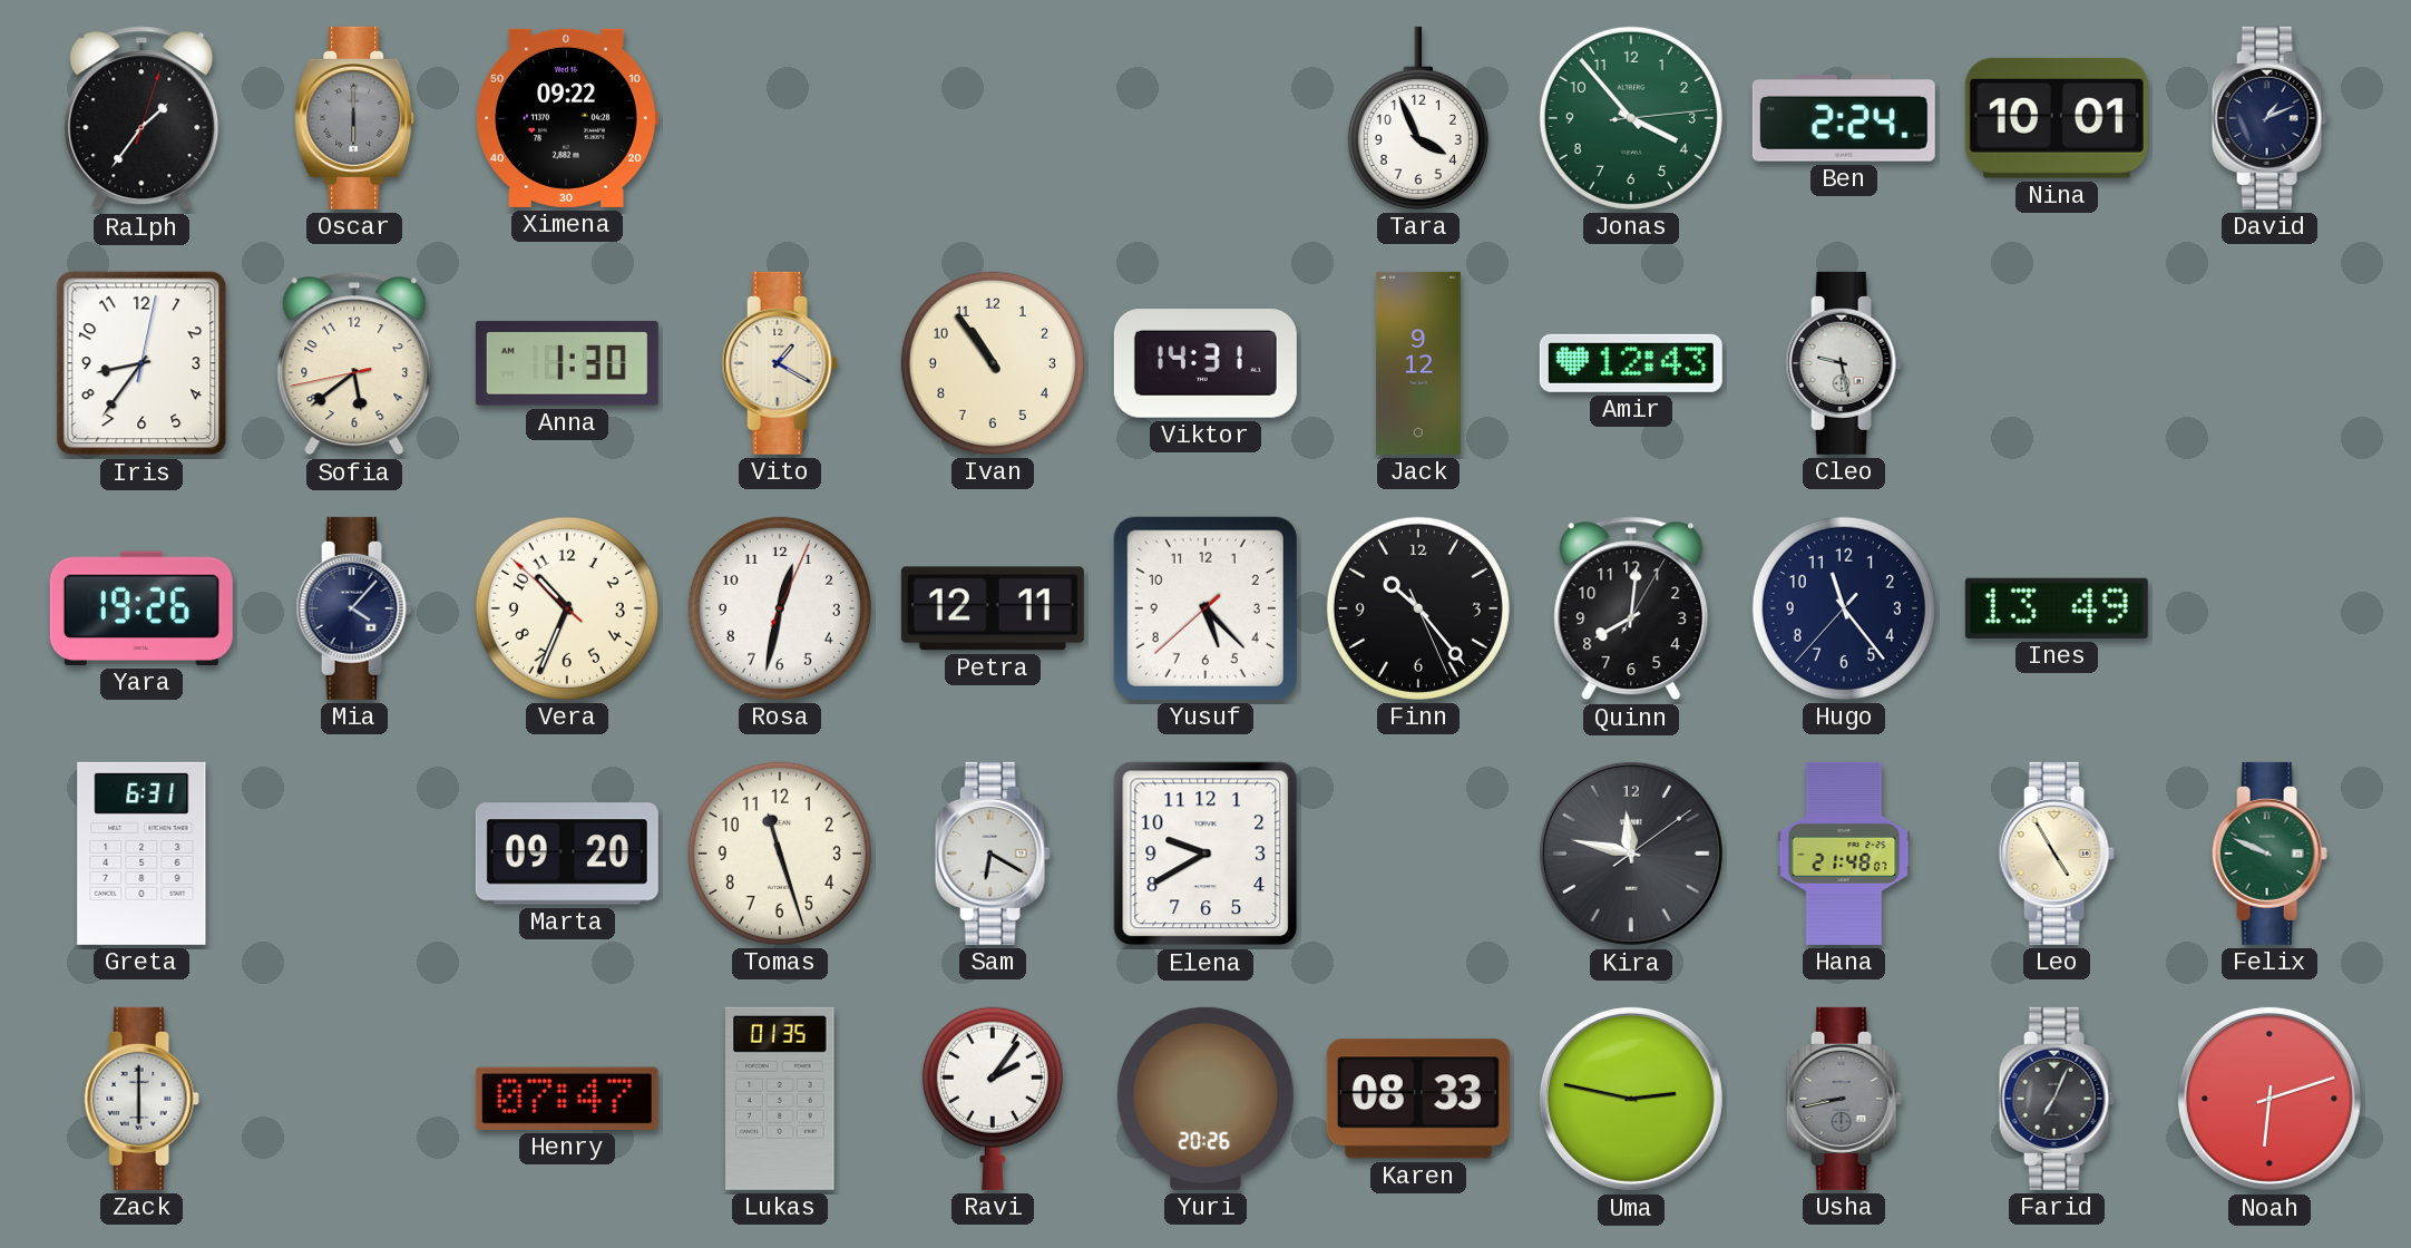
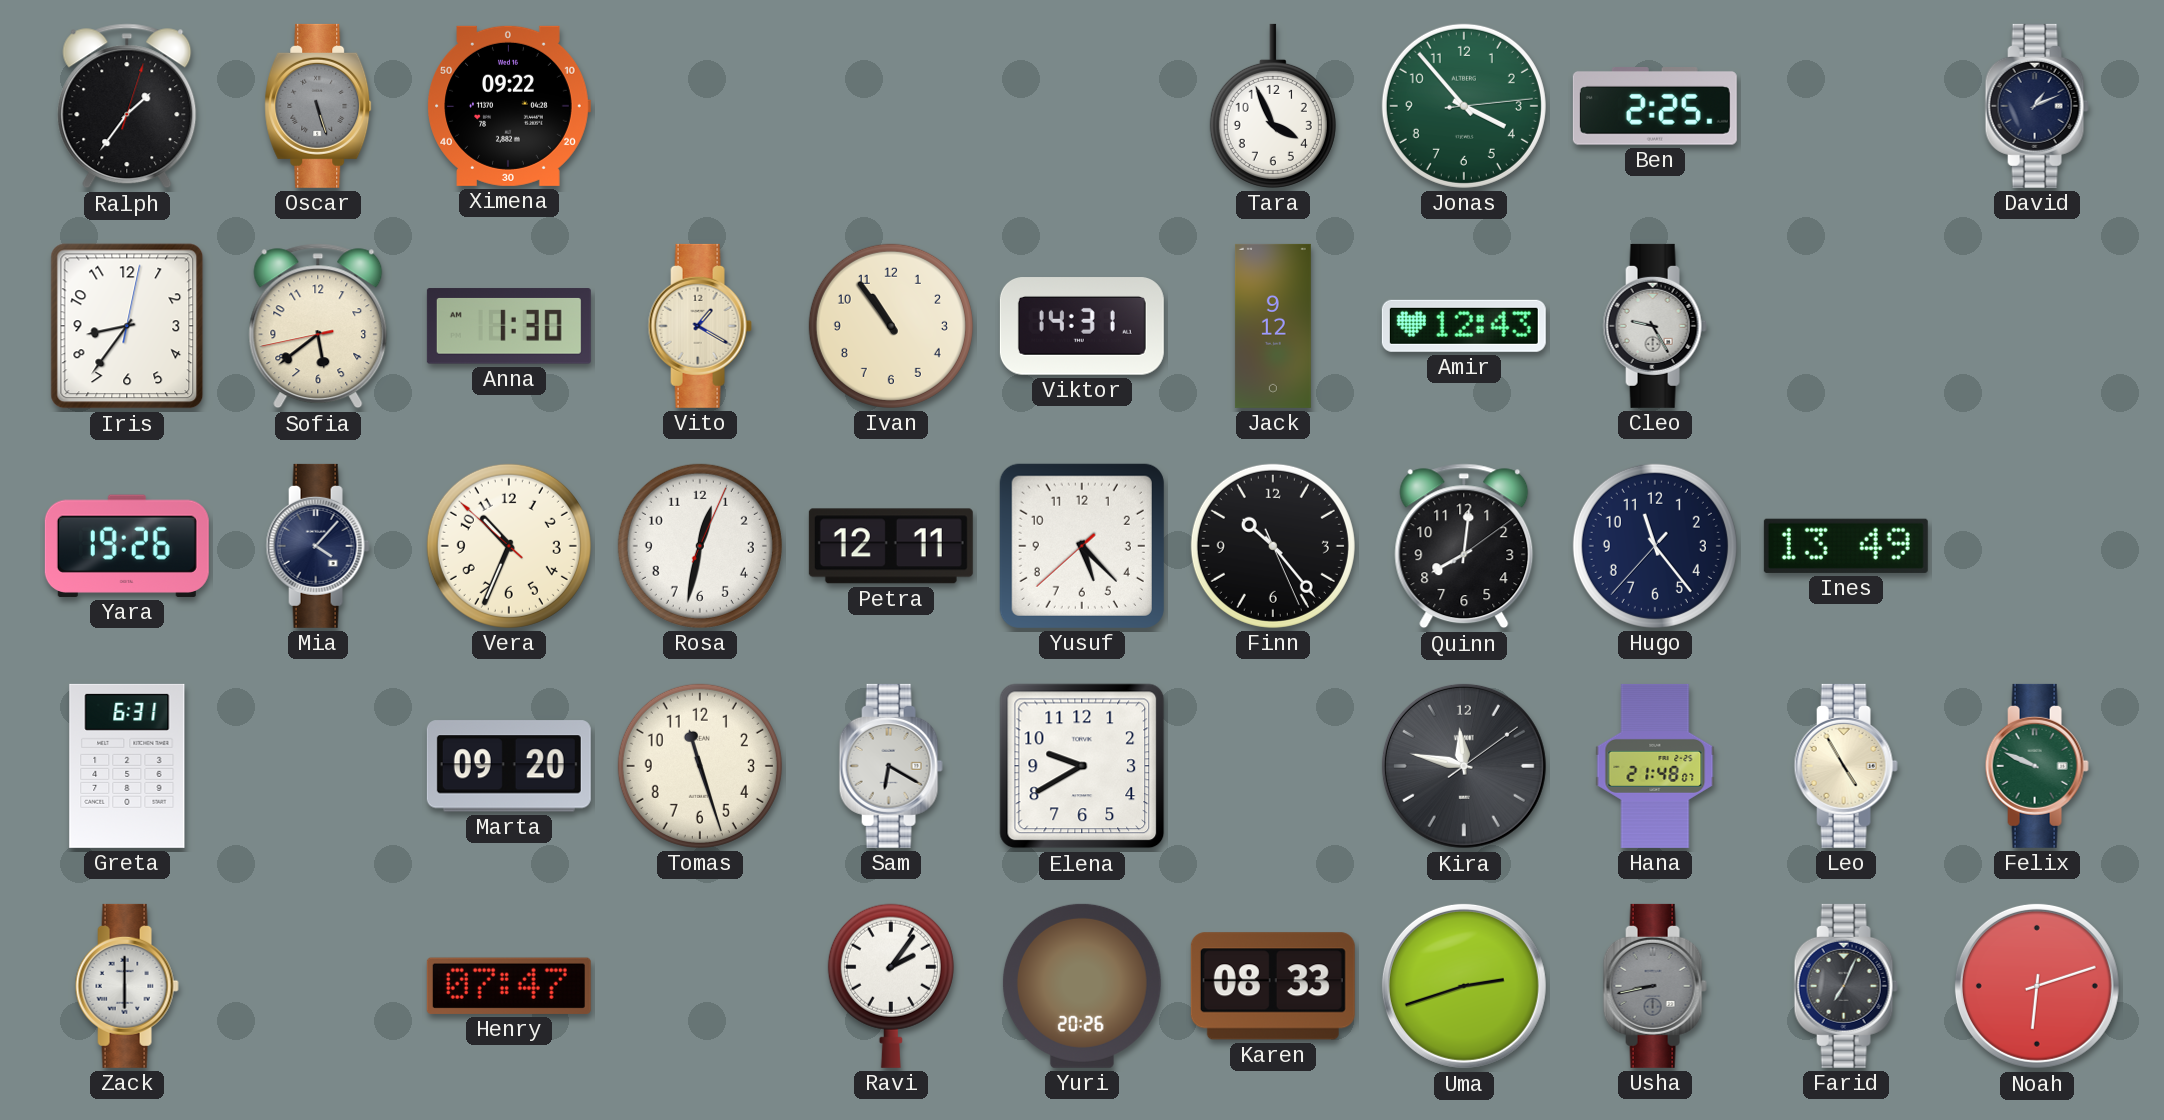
Oscar: 6:00 -> 5:27
Ben: 2:24 -> 2:25
Nina: 10:01 -> none
Cleo: 9:28 -> 9:25
Quinn: 8:01:05 -> 8:01:09
Lukas: 01:35 -> none
Uma: 2:47 -> 2:42
